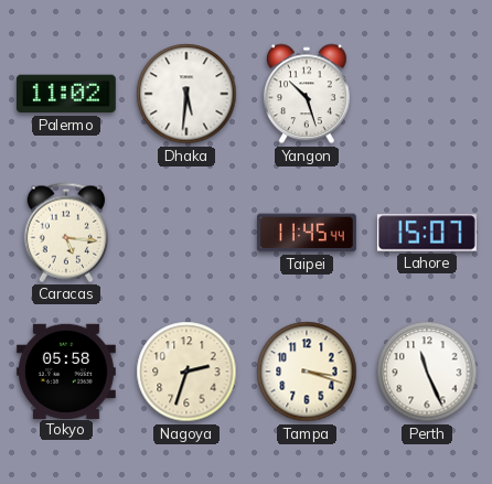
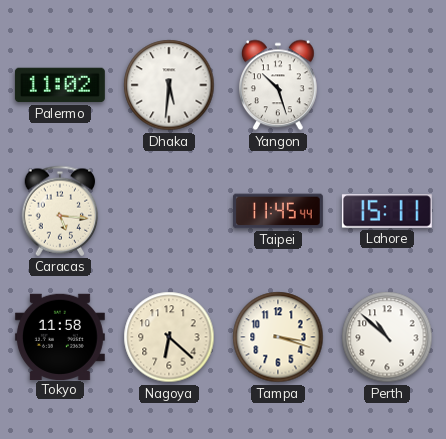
Lahore: 15:07 -> 15:11
Tokyo: 05:58 -> 11:58
Nagoya: 2:33 -> 6:22
Perth: 11:26 -> 10:52
